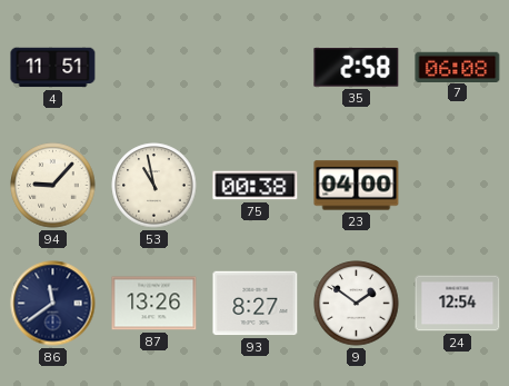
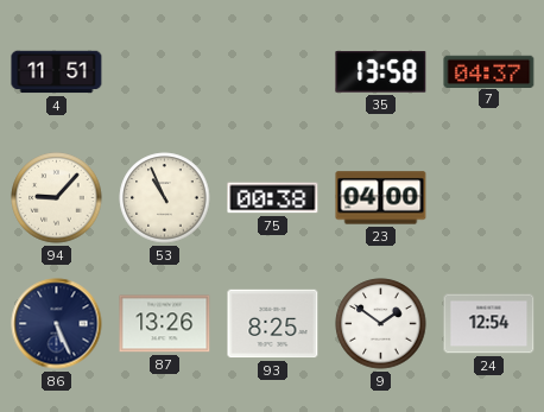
35: 2:58 -> 13:58
7: 06:08 -> 04:37
53: 10:58 -> 10:56
86: 11:39 -> 5:26
93: 8:27 -> 8:25
